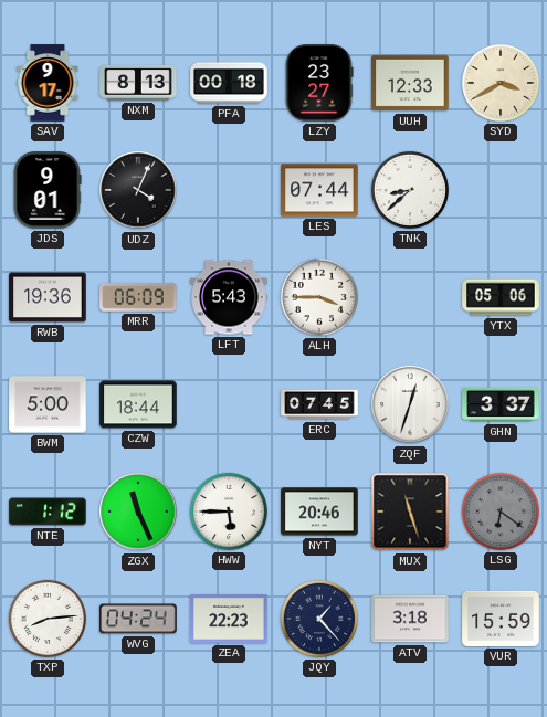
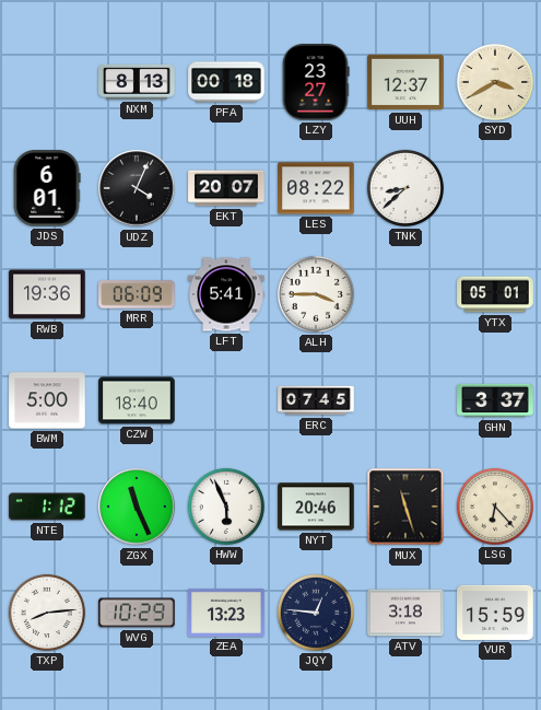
SAV: 9:17 -> none
UUH: 12:33 -> 12:37
JDS: 9:01 -> 6:01
EKT: none -> 20:07
LES: 07:44 -> 08:22
LFT: 5:43 -> 5:41
YTX: 05:06 -> 05:01
CZW: 18:44 -> 18:40
ZQF: 12:33 -> none
HWW: 5:45 -> 5:56
LSG: 6:21 -> 6:23
LSG dial: grey -> cream
WVG: 04:24 -> 10:29
ZEA: 22:23 -> 13:23
JQY: 1:23 -> 12:46
